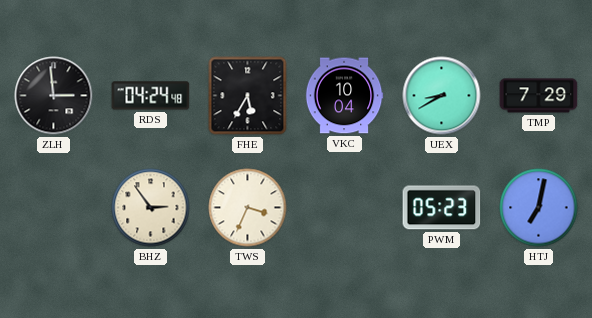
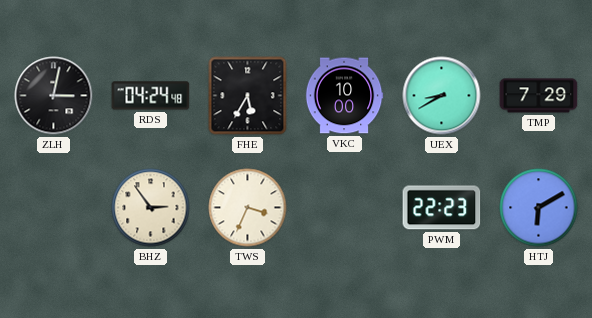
ZLH: 2:59 -> 3:02
VKC: 10:04 -> 10:00
PWM: 05:23 -> 22:23
HTJ: 7:02 -> 6:10
